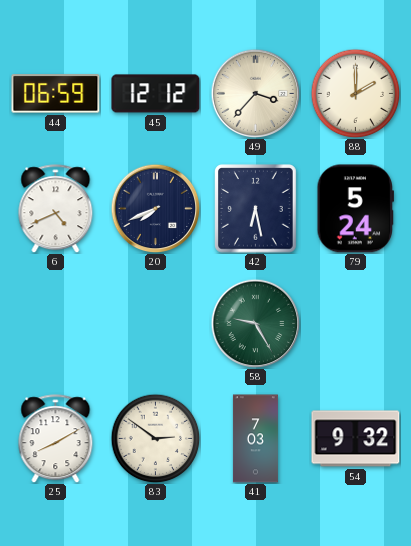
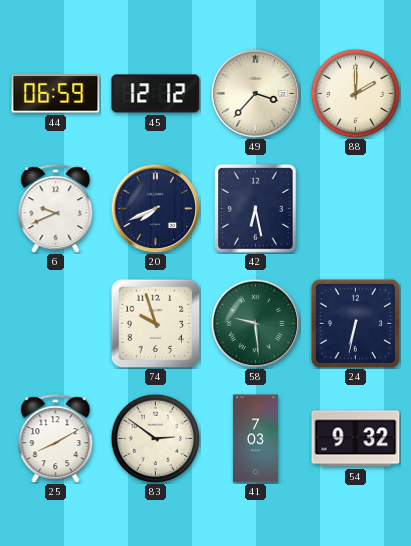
6: 4:41 -> 9:41
79: 5:24 -> none
74: none -> 9:57
58: 9:25 -> 9:29
24: none -> 6:32
